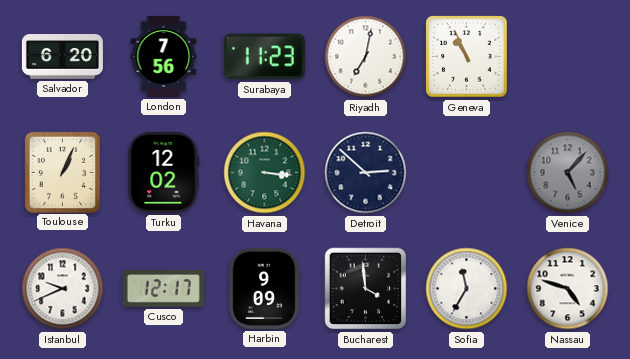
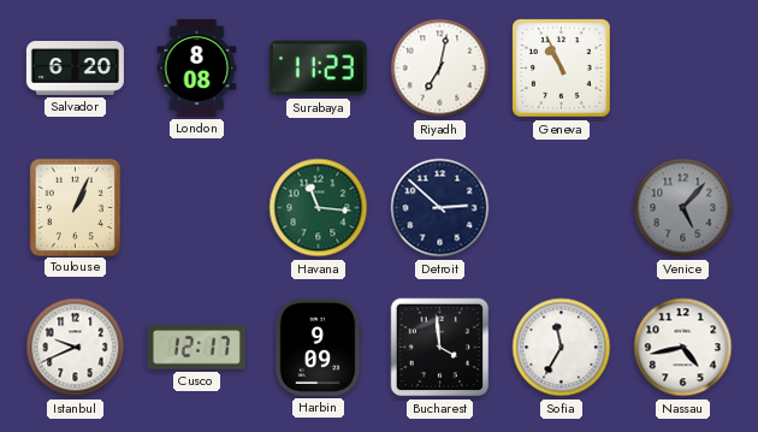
London: 7:56 -> 8:08
Turku: 12:02 -> none
Havana: 3:16 -> 11:16
Nassau: 4:48 -> 4:43
